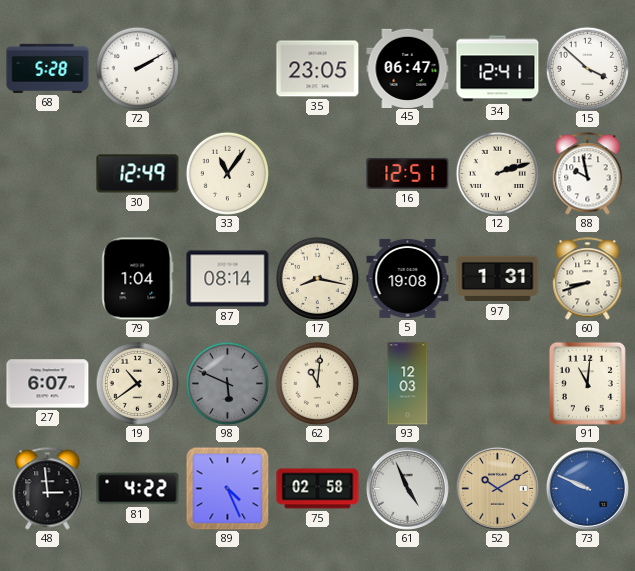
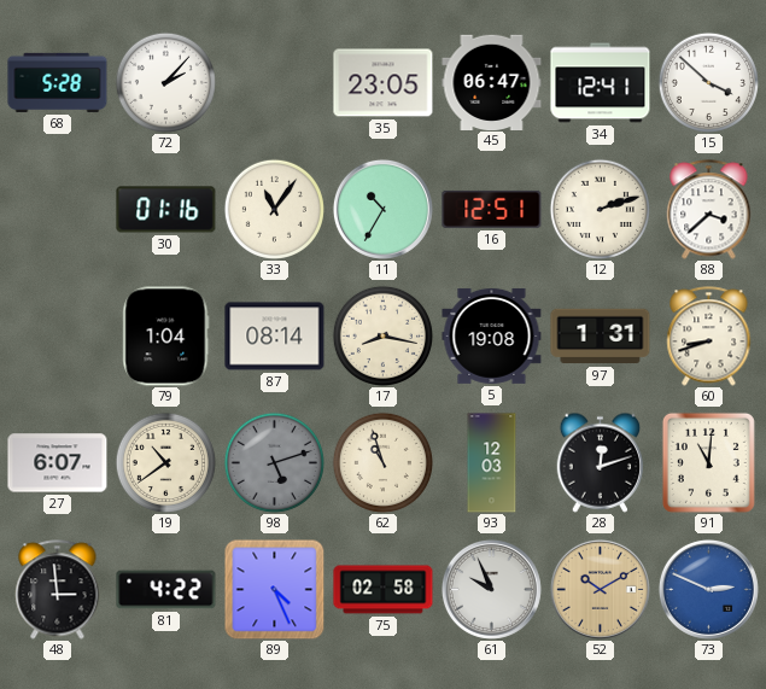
72: 2:10 -> 2:07
30: 12:49 -> 01:16
11: none -> 10:35
88: 9:58 -> 3:38
98: 5:49 -> 5:12
62: 11:01 -> 10:57
28: none -> 12:12
61: 4:56 -> 9:56
73: 9:49 -> 2:49
